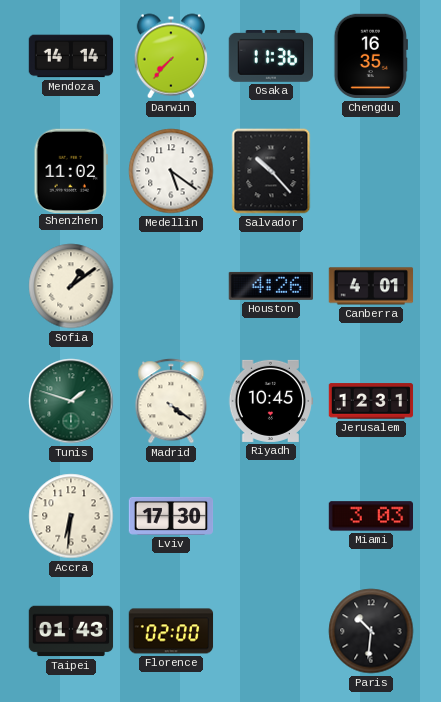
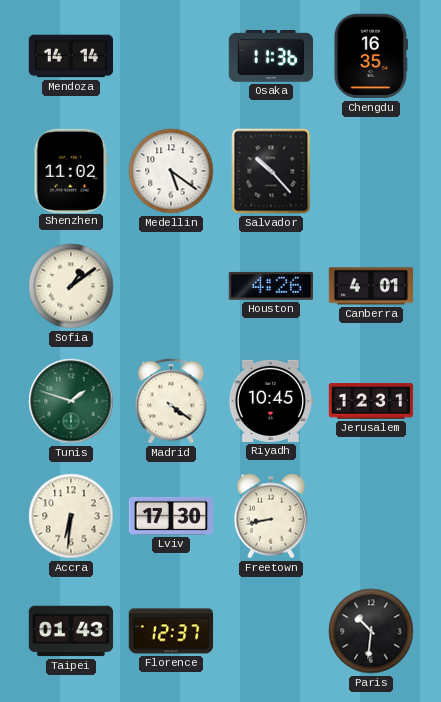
Darwin: 7:37 -> none
Freetown: none -> 8:43
Miami: 3:03 -> none
Florence: 02:00 -> 12:37
